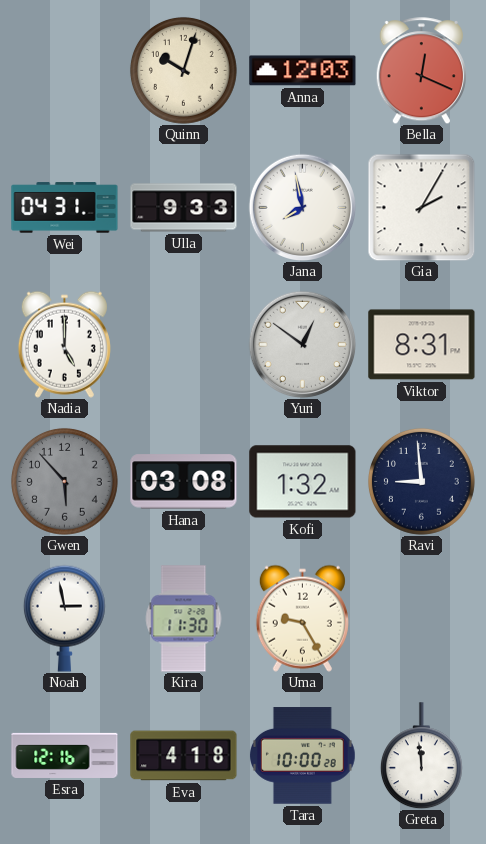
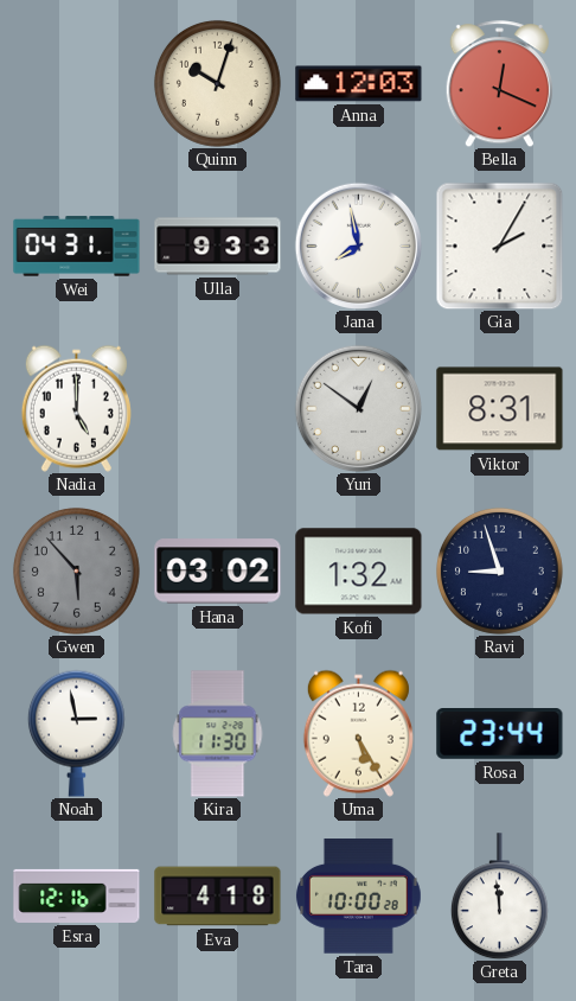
Hana: 03:08 -> 03:02
Ravi: 8:59 -> 8:57
Uma: 9:25 -> 5:25
Rosa: none -> 23:44
